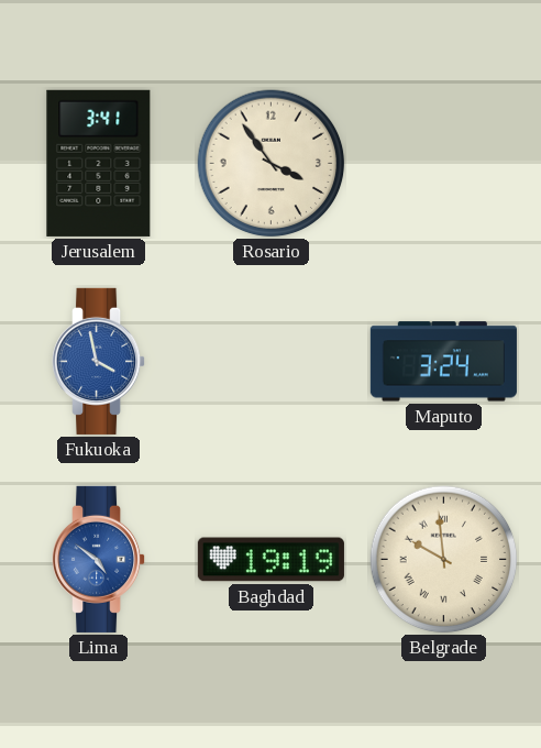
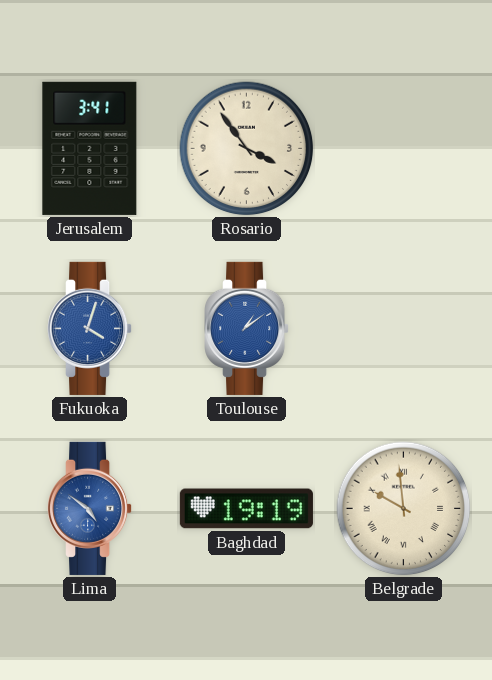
Fukuoka: 3:58 -> 4:03
Toulouse: none -> 1:09
Maputo: 3:24 -> none
